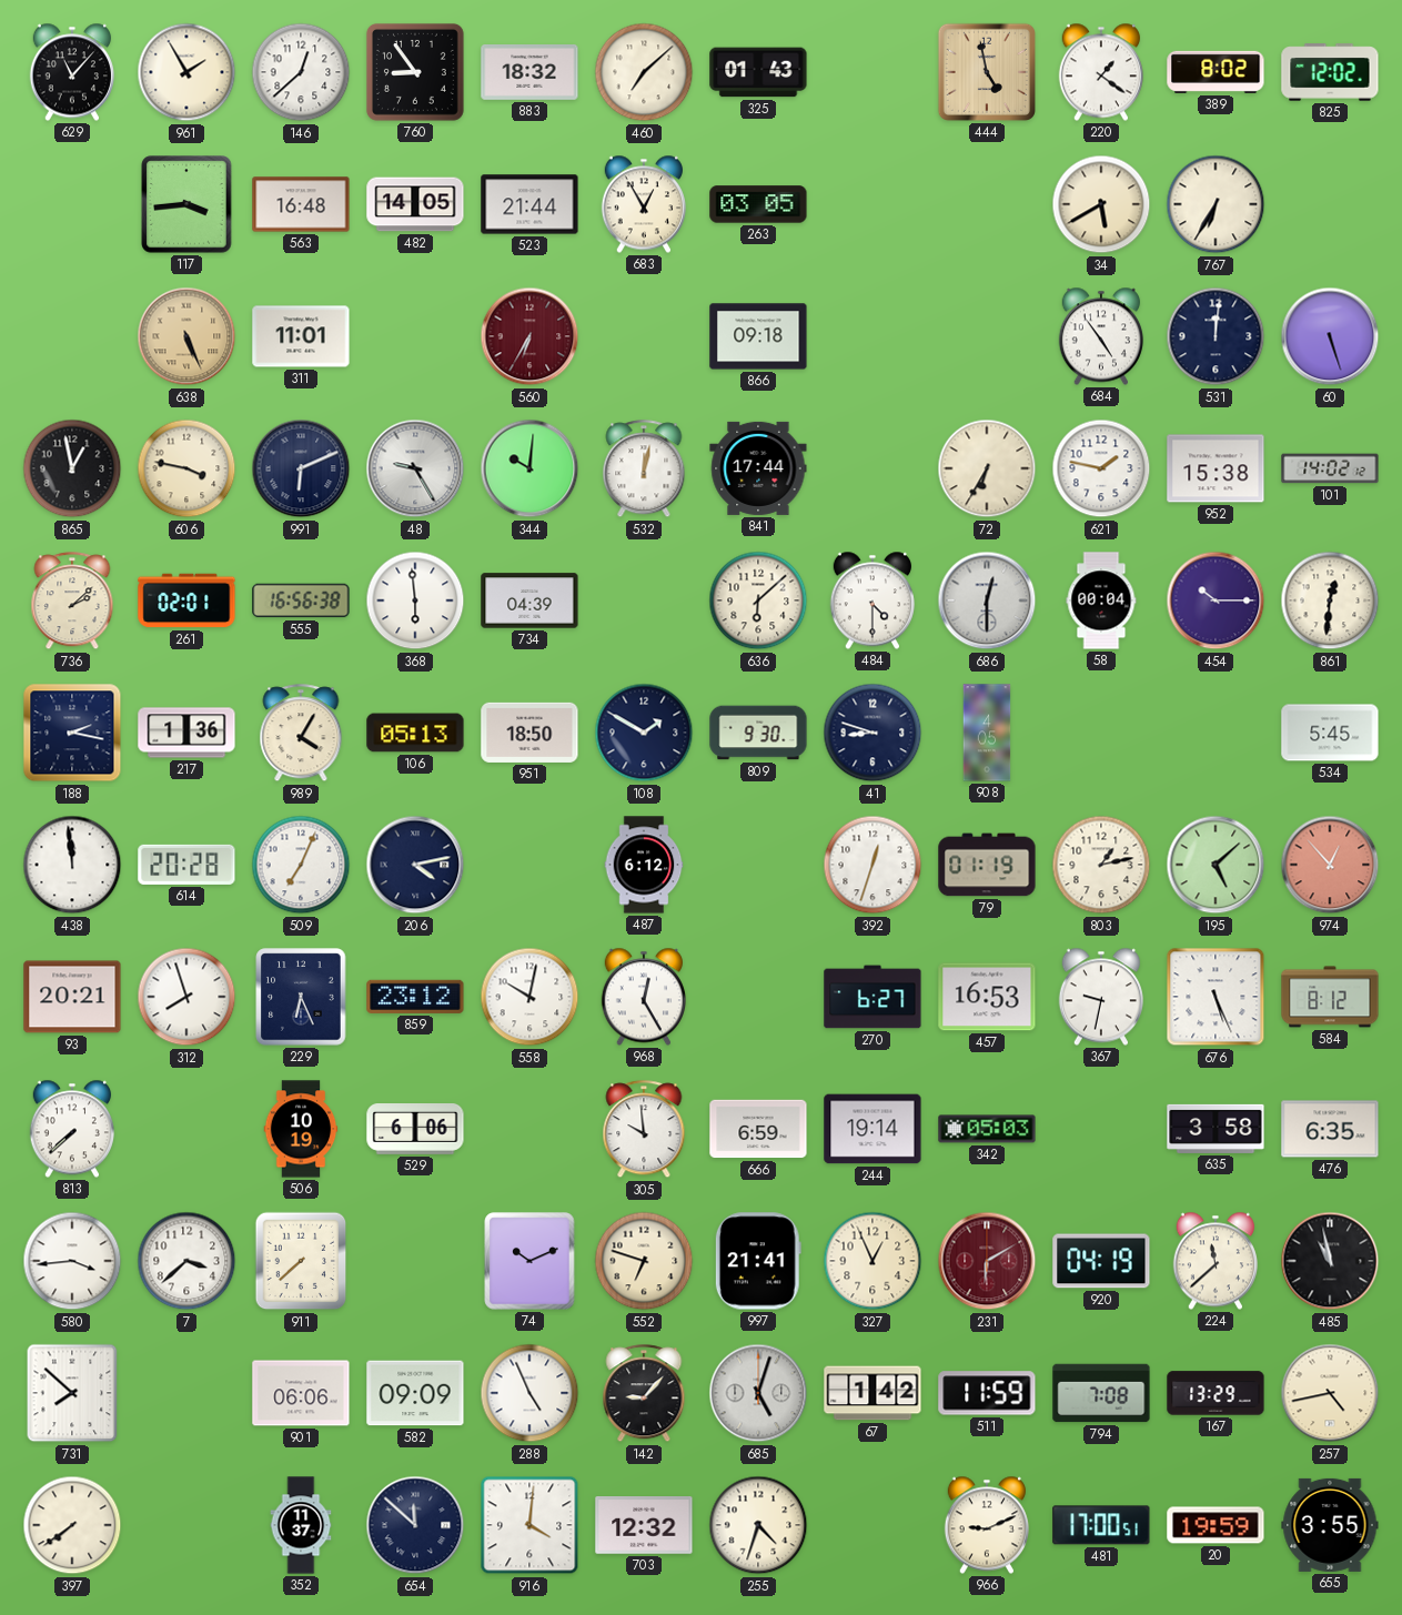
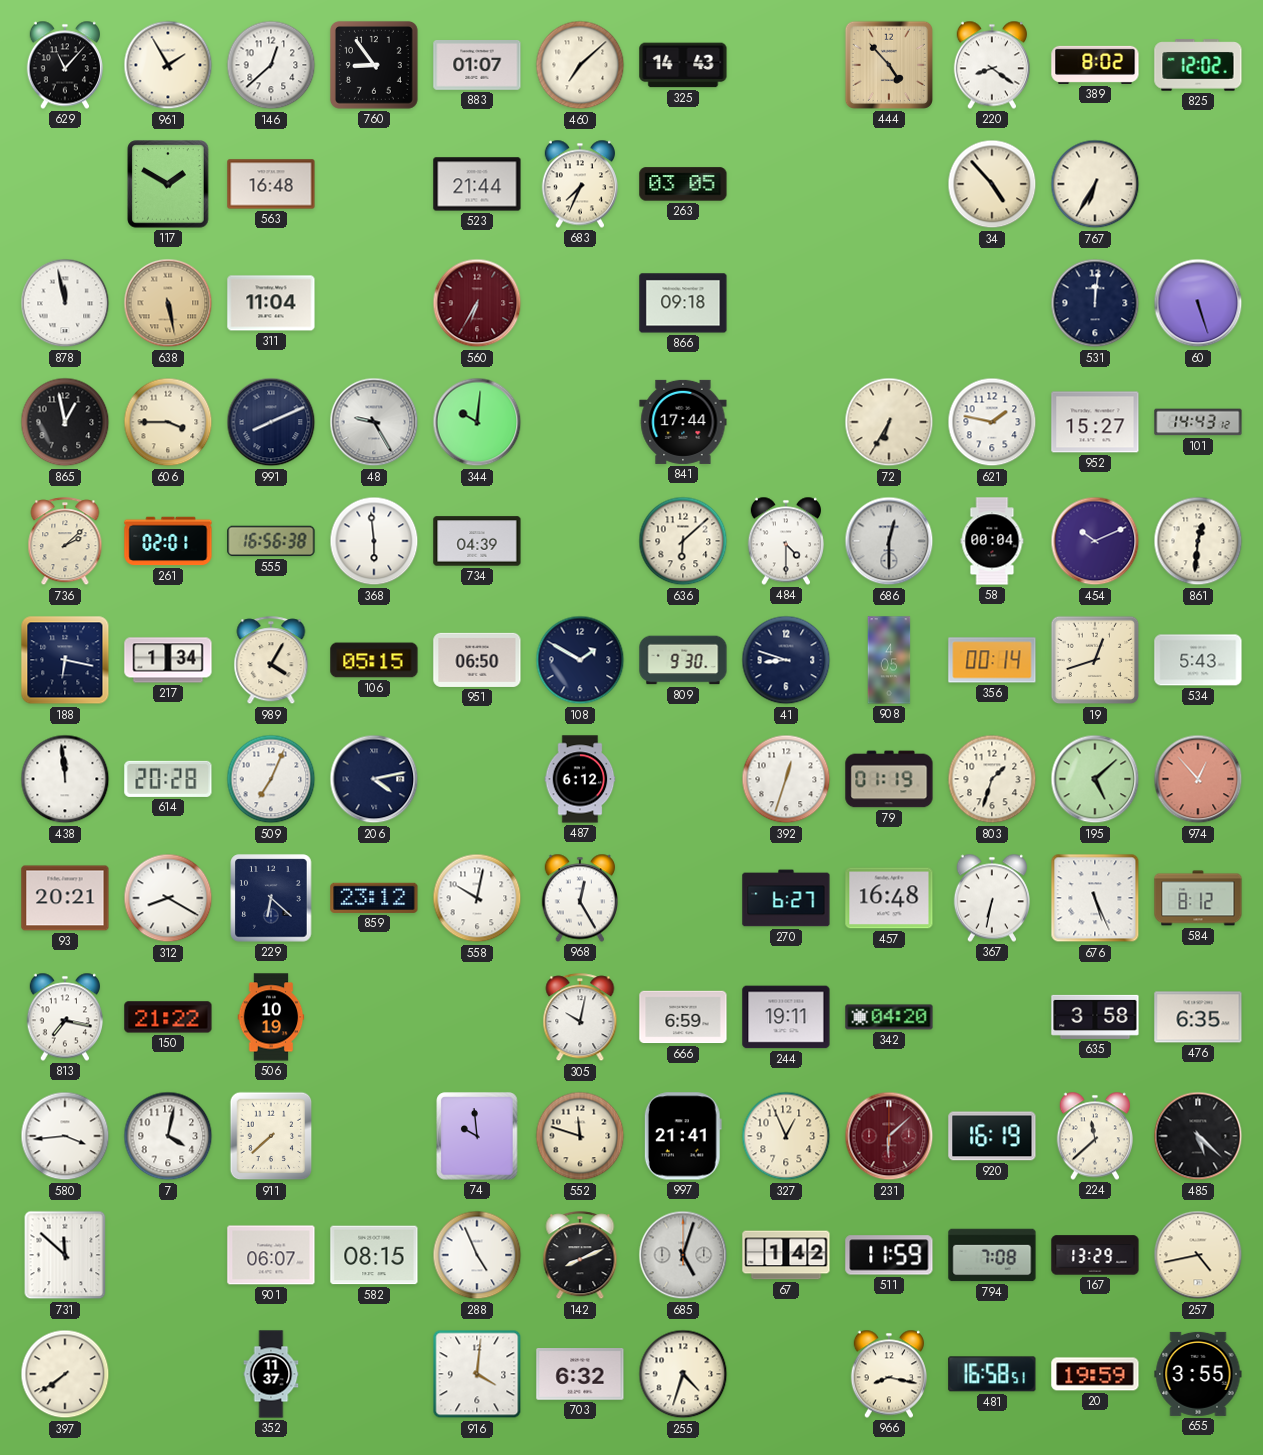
883: 18:32 -> 01:07
325: 01:43 -> 14:43
444: 4:58 -> 4:53
220: 1:21 -> 8:21
117: 3:44 -> 1:50
482: 14:05 -> none
683: 12:55 -> 7:34
34: 5:40 -> 4:53
878: none -> 11:58
638: 5:26 -> 5:28
311: 11:01 -> 11:04
684: 4:54 -> none
606: 3:47 -> 3:45
991: 6:11 -> 8:11
532: 12:02 -> none
952: 15:38 -> 15:27
101: 14:02 -> 14:43
454: 10:15 -> 10:11
188: 2:17 -> 6:17
217: 1:36 -> 1:34
106: 05:13 -> 05:15
951: 18:50 -> 06:50
356: none -> 00:14
19: none -> 12:42
534: 5:45 -> 5:43
803: 1:13 -> 1:33
312: 7:57 -> 8:20
229: 6:26 -> 6:22
457: 16:53 -> 16:48
367: 9:32 -> 6:32
813: 7:38 -> 7:17
150: none -> 21:22
529: 6:06 -> none
305: 9:59 -> 10:02
244: 19:14 -> 19:11
342: 05:03 -> 04:20
7: 3:38 -> 4:02
74: 10:11 -> 9:59
552: 6:48 -> 11:48
231: 6:10 -> 6:08
920: 04:19 -> 16:19
485: 10:58 -> 5:22
731: 7:52 -> 11:52
901: 06:06 -> 06:07
582: 09:09 -> 08:15
142: 9:07 -> 8:11
654: 11:52 -> none
703: 12:32 -> 6:32
966: 9:11 -> 8:17
481: 17:00 -> 16:58
